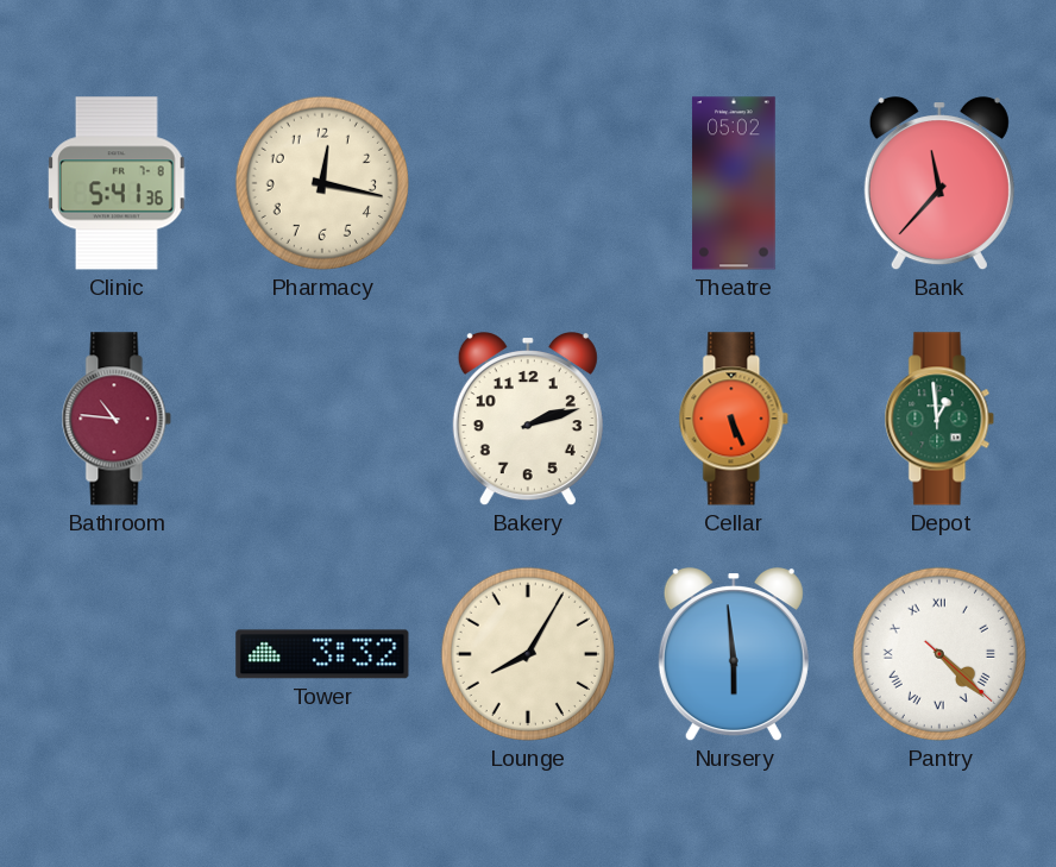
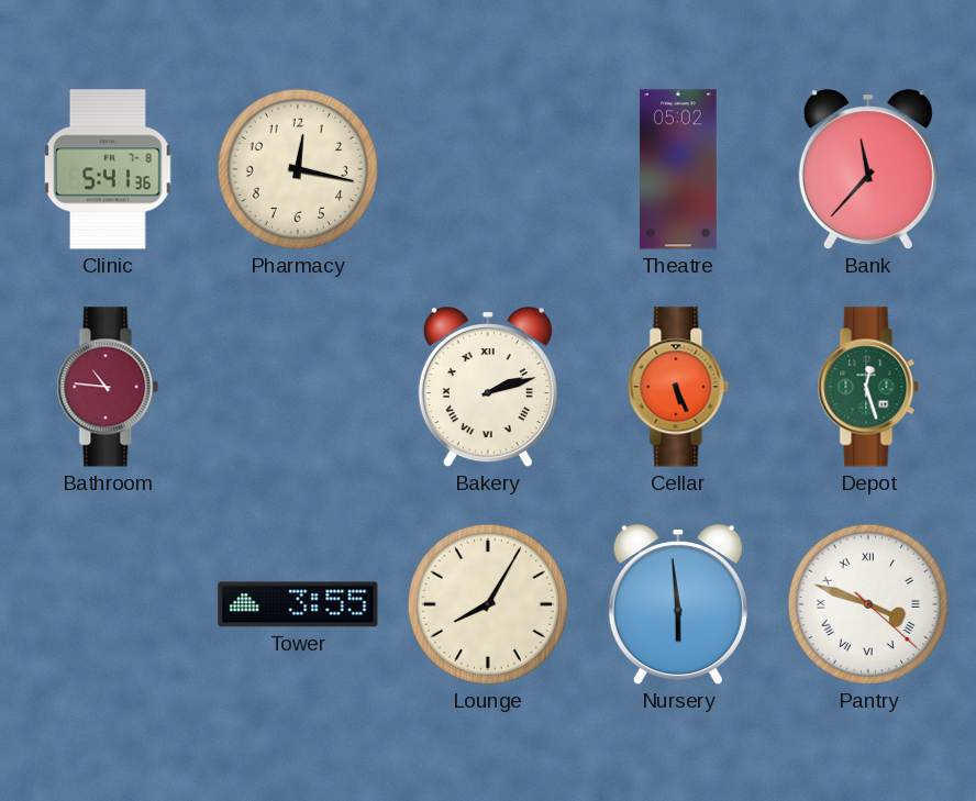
Bakery numerals: Arabic -> Roman
Depot: 12:59 -> 12:27
Tower: 3:32 -> 3:55
Pantry: 4:22 -> 3:48
